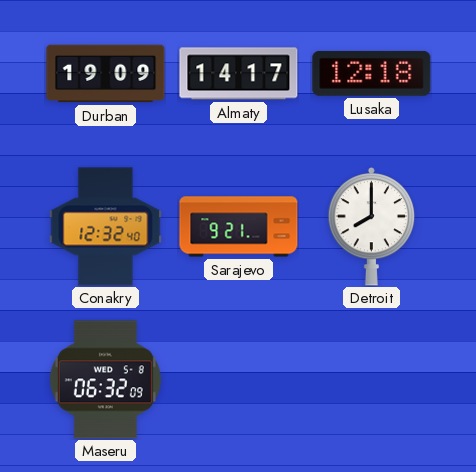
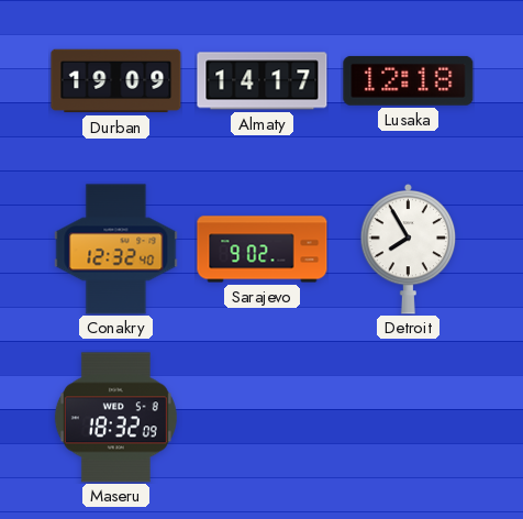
Sarajevo: 9:21 -> 9:02
Detroit: 8:00 -> 7:55
Maseru: 06:32 -> 18:32
